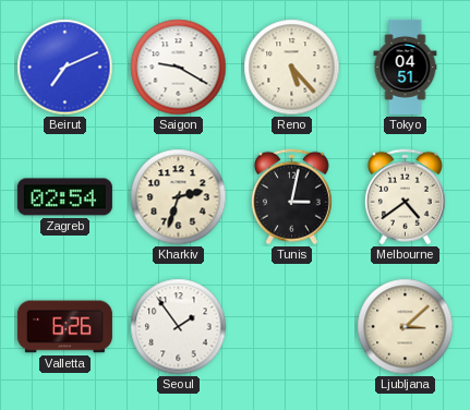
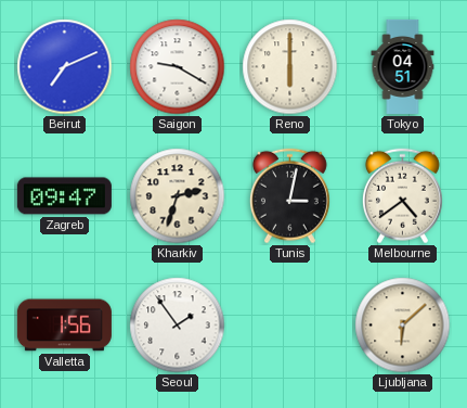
Reno: 5:23 -> 6:00
Zagreb: 02:54 -> 09:47
Valletta: 6:26 -> 1:56
Ljubljana: 3:08 -> 6:08
